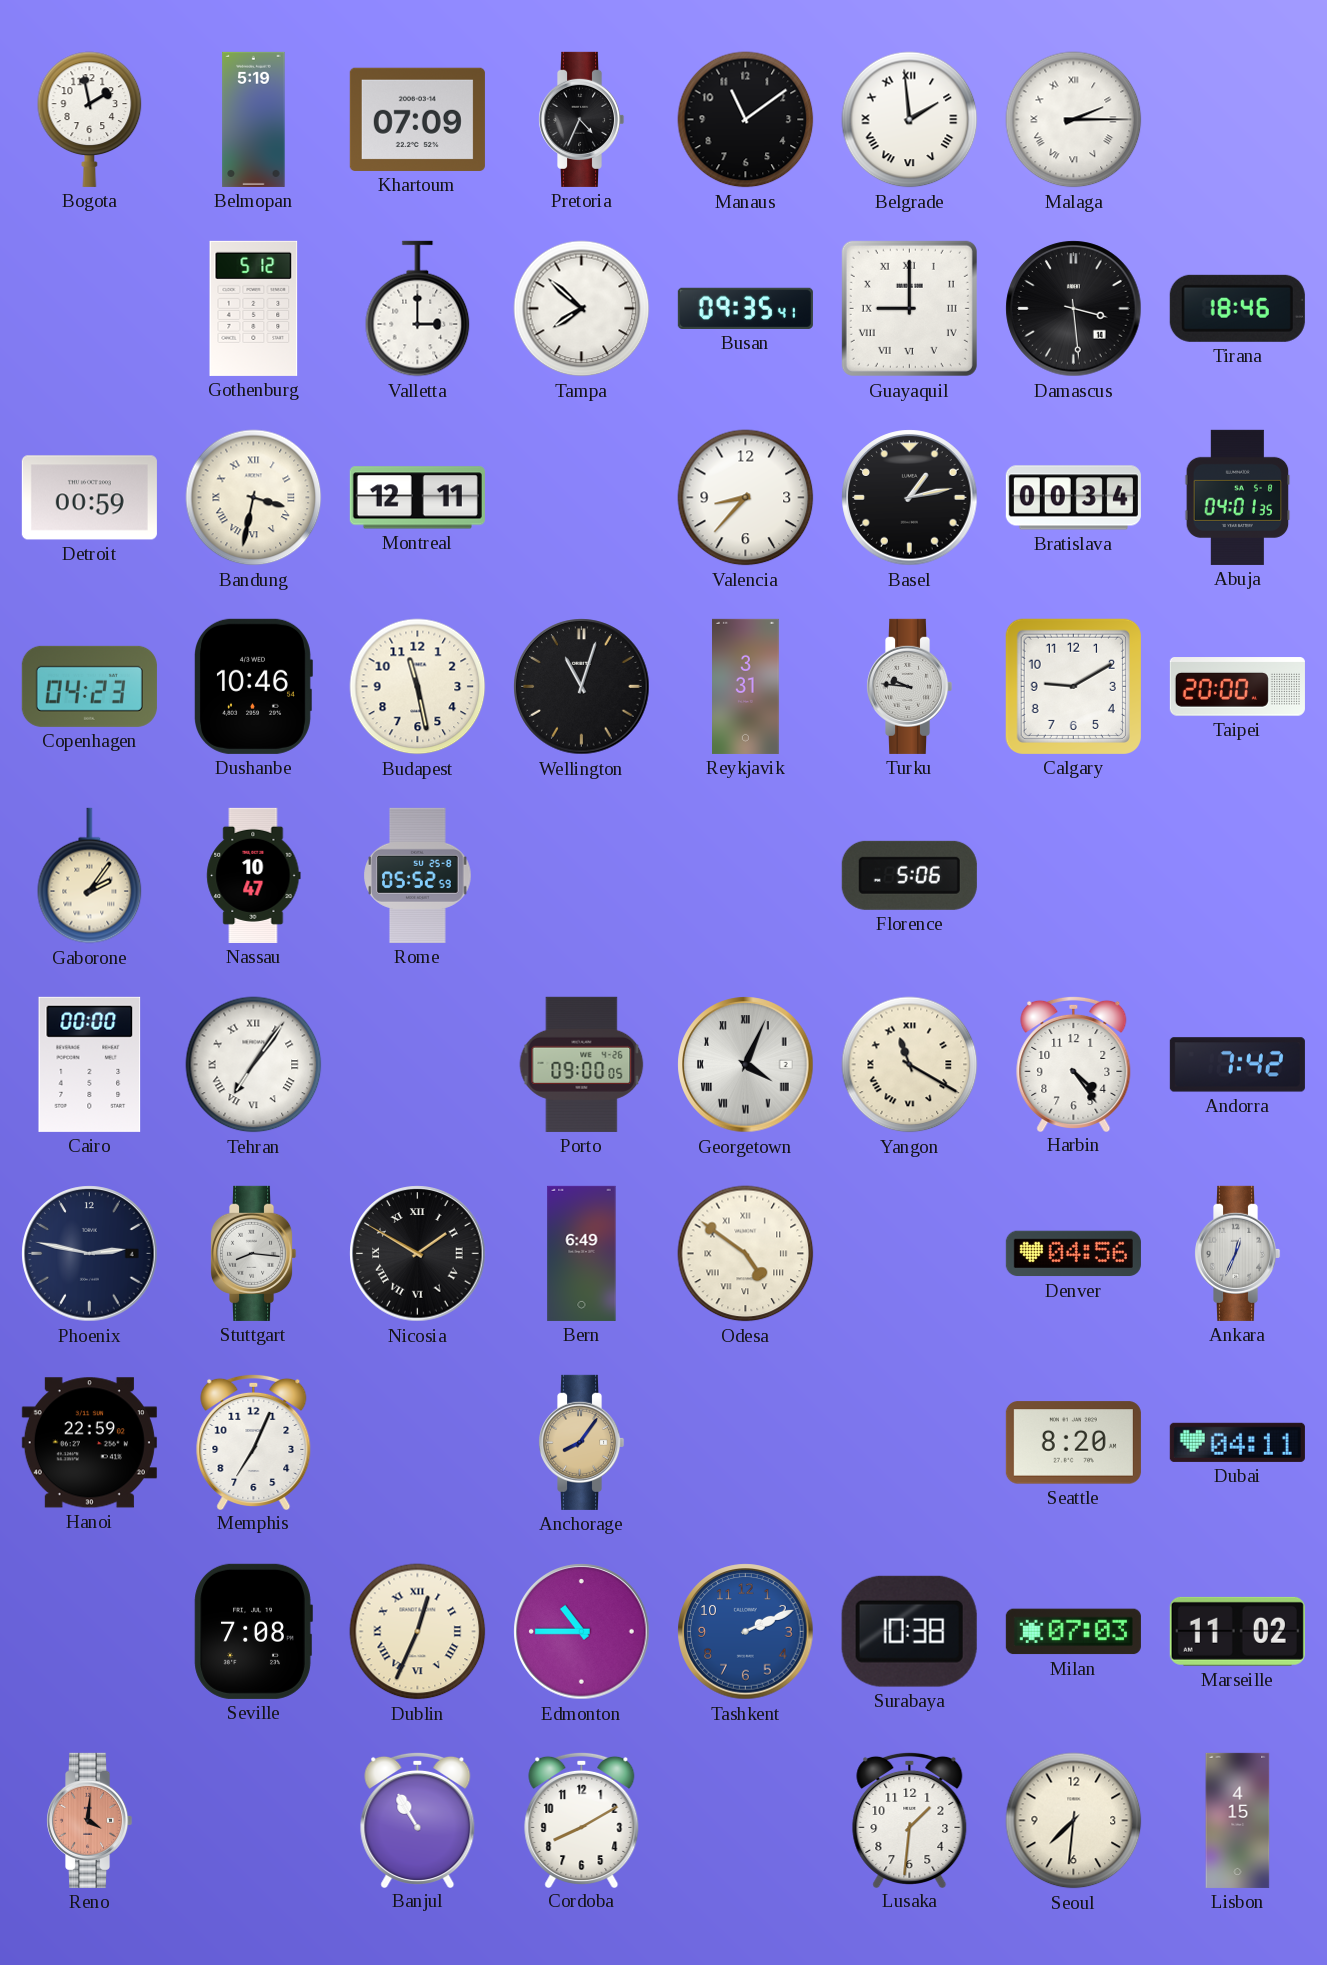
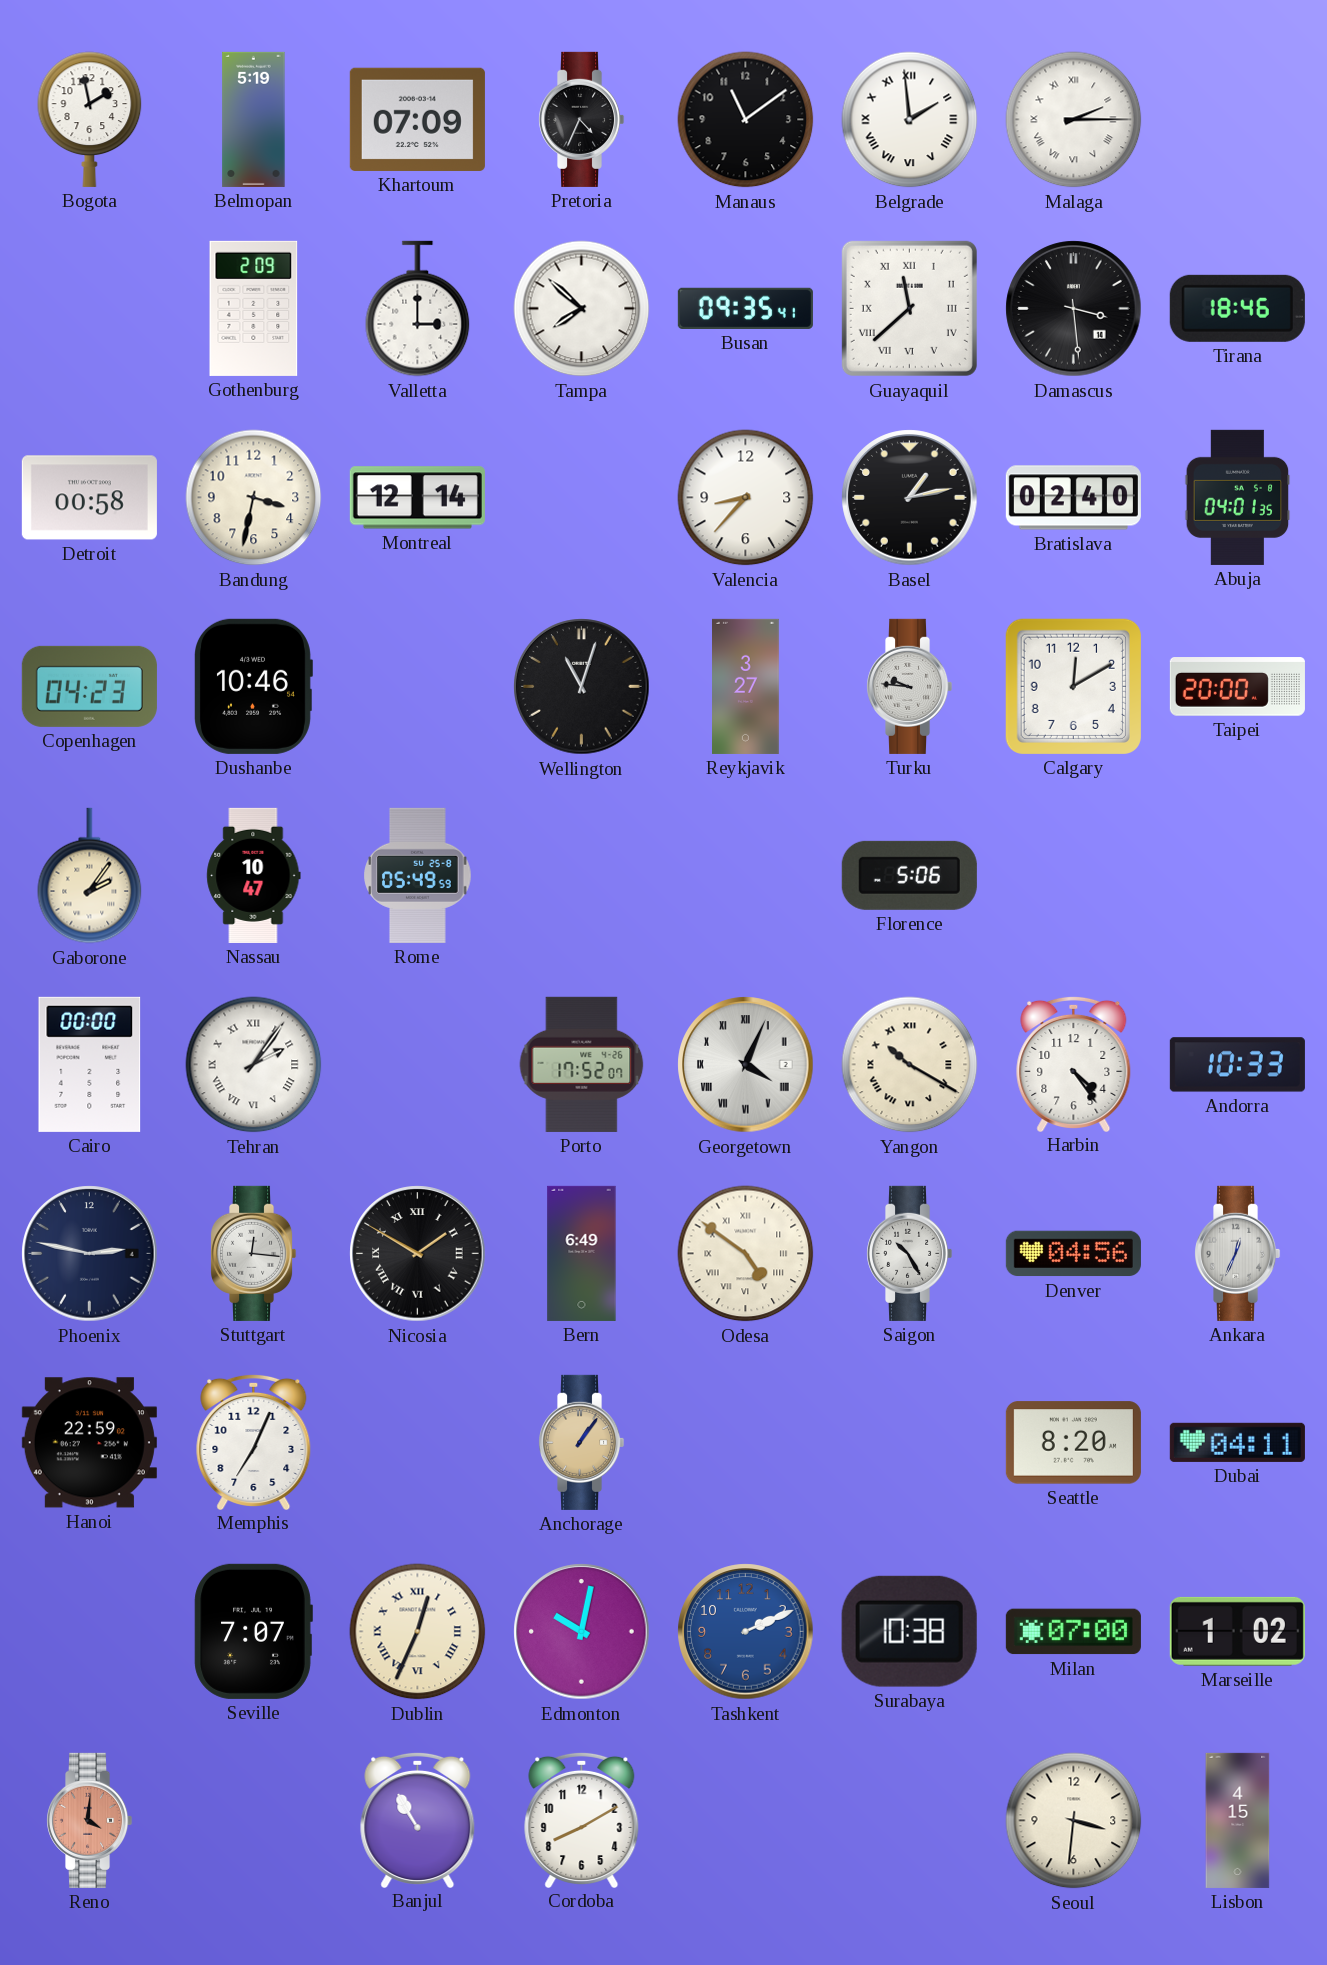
Gothenburg: 5:12 -> 2:09
Guayaquil: 9:00 -> 11:38
Detroit: 00:59 -> 00:58
Bandung numerals: Roman -> Arabic
Montreal: 12:11 -> 12:14
Bratislava: 00:34 -> 02:40
Budapest: 11:28 -> none
Reykjavik: 3:31 -> 3:27
Calgary: 9:10 -> 12:10
Rome: 05:52 -> 05:49
Tehran: 7:06 -> 2:06
Porto: 09:00 -> 17:52
Yangon: 11:20 -> 10:20
Andorra: 7:42 -> 10:33
Stuttgart: 8:16 -> 12:16
Saigon: none -> 10:25
Anchorage: 8:06 -> 1:06
Seville: 7:08 -> 7:07
Edmonton: 10:45 -> 10:02
Milan: 07:03 -> 07:00
Marseille: 11:02 -> 1:02
Lusaka: 1:31 -> none
Seoul: 7:31 -> 3:31
